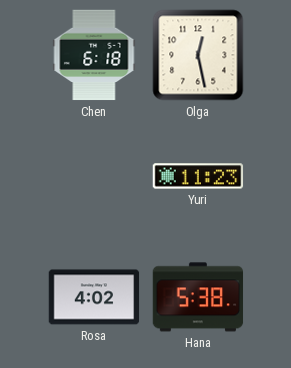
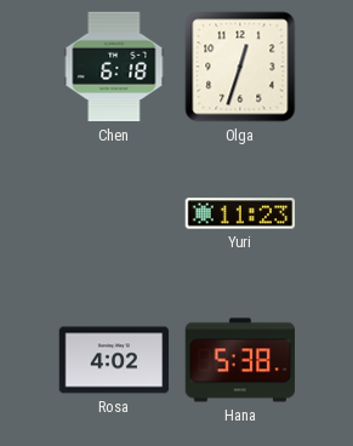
Olga: 12:28 -> 12:33
